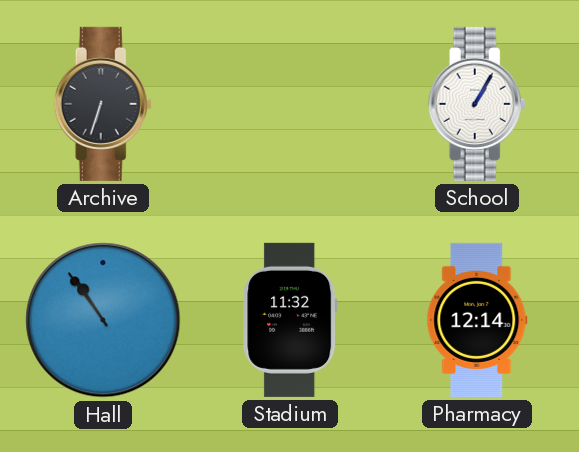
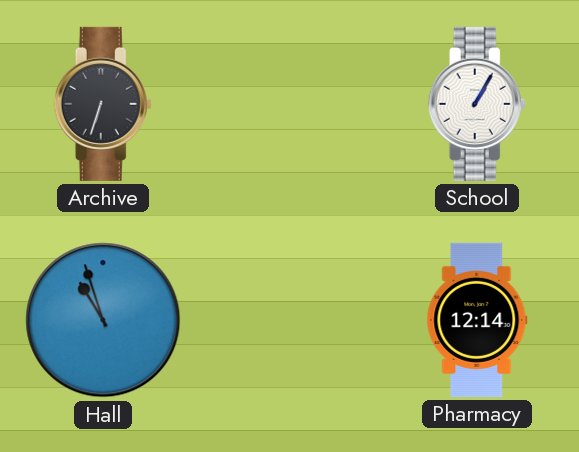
Hall: 10:54 -> 10:57
Stadium: 11:32 -> none
